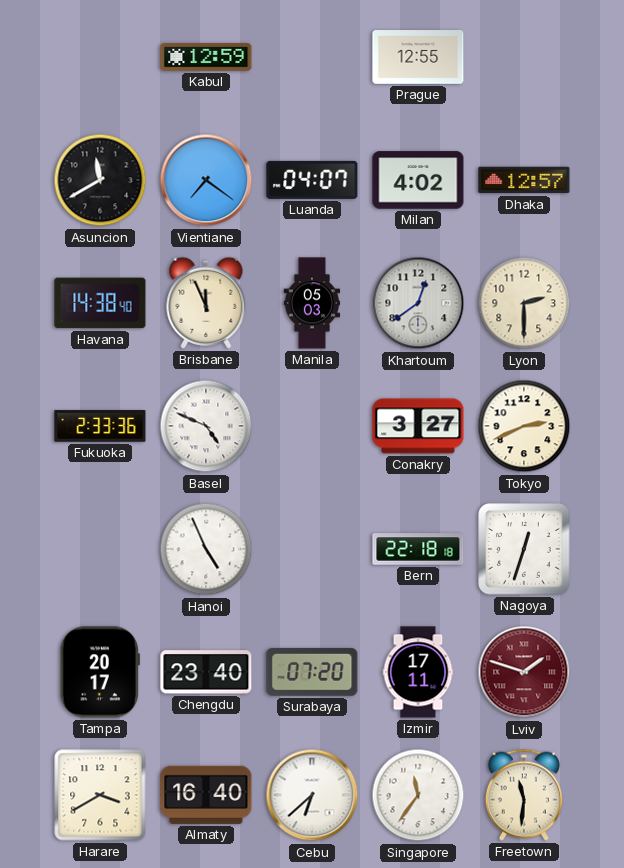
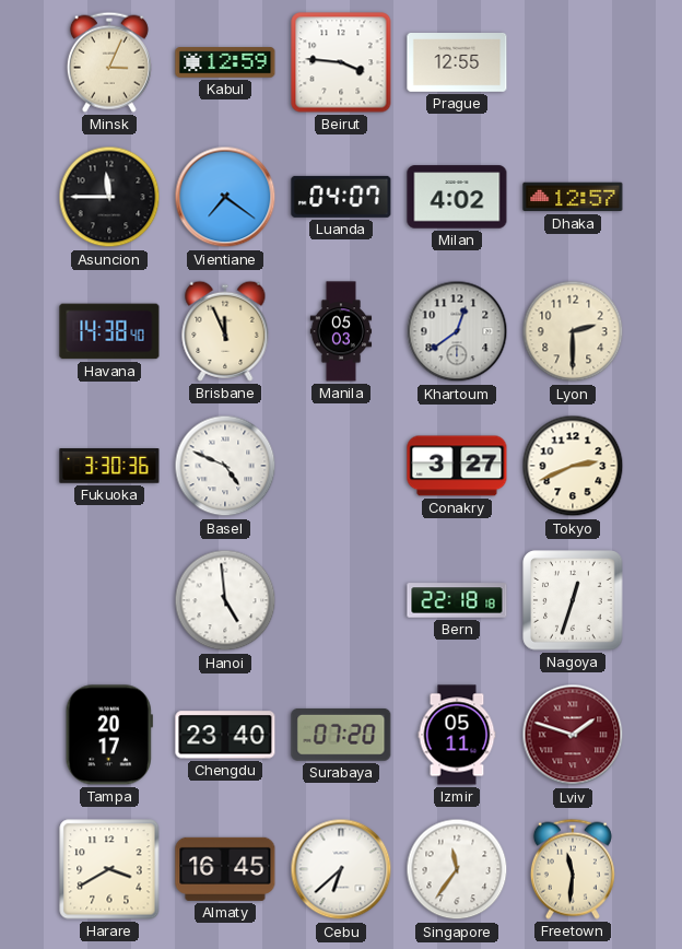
Minsk: none -> 3:04
Beirut: none -> 3:46
Asuncion: 11:40 -> 11:45
Fukuoka: 2:33 -> 3:30
Hanoi: 4:56 -> 4:59
Izmir: 17:11 -> 05:11
Almaty: 16:40 -> 16:45
